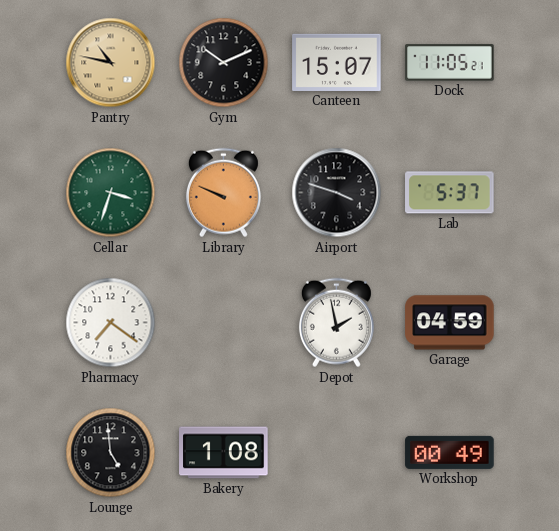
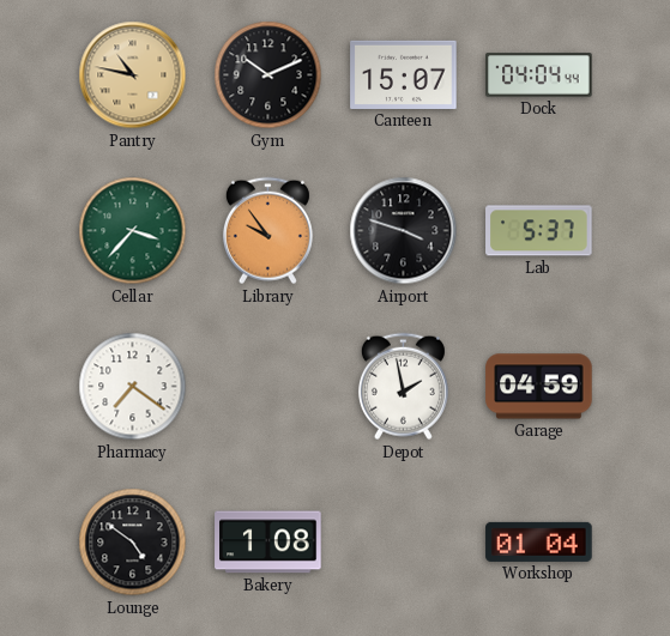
Dock: 11:05 -> 04:04
Cellar: 3:33 -> 3:37
Library: 9:49 -> 9:54
Lounge: 4:59 -> 4:51
Workshop: 00:49 -> 01:04
